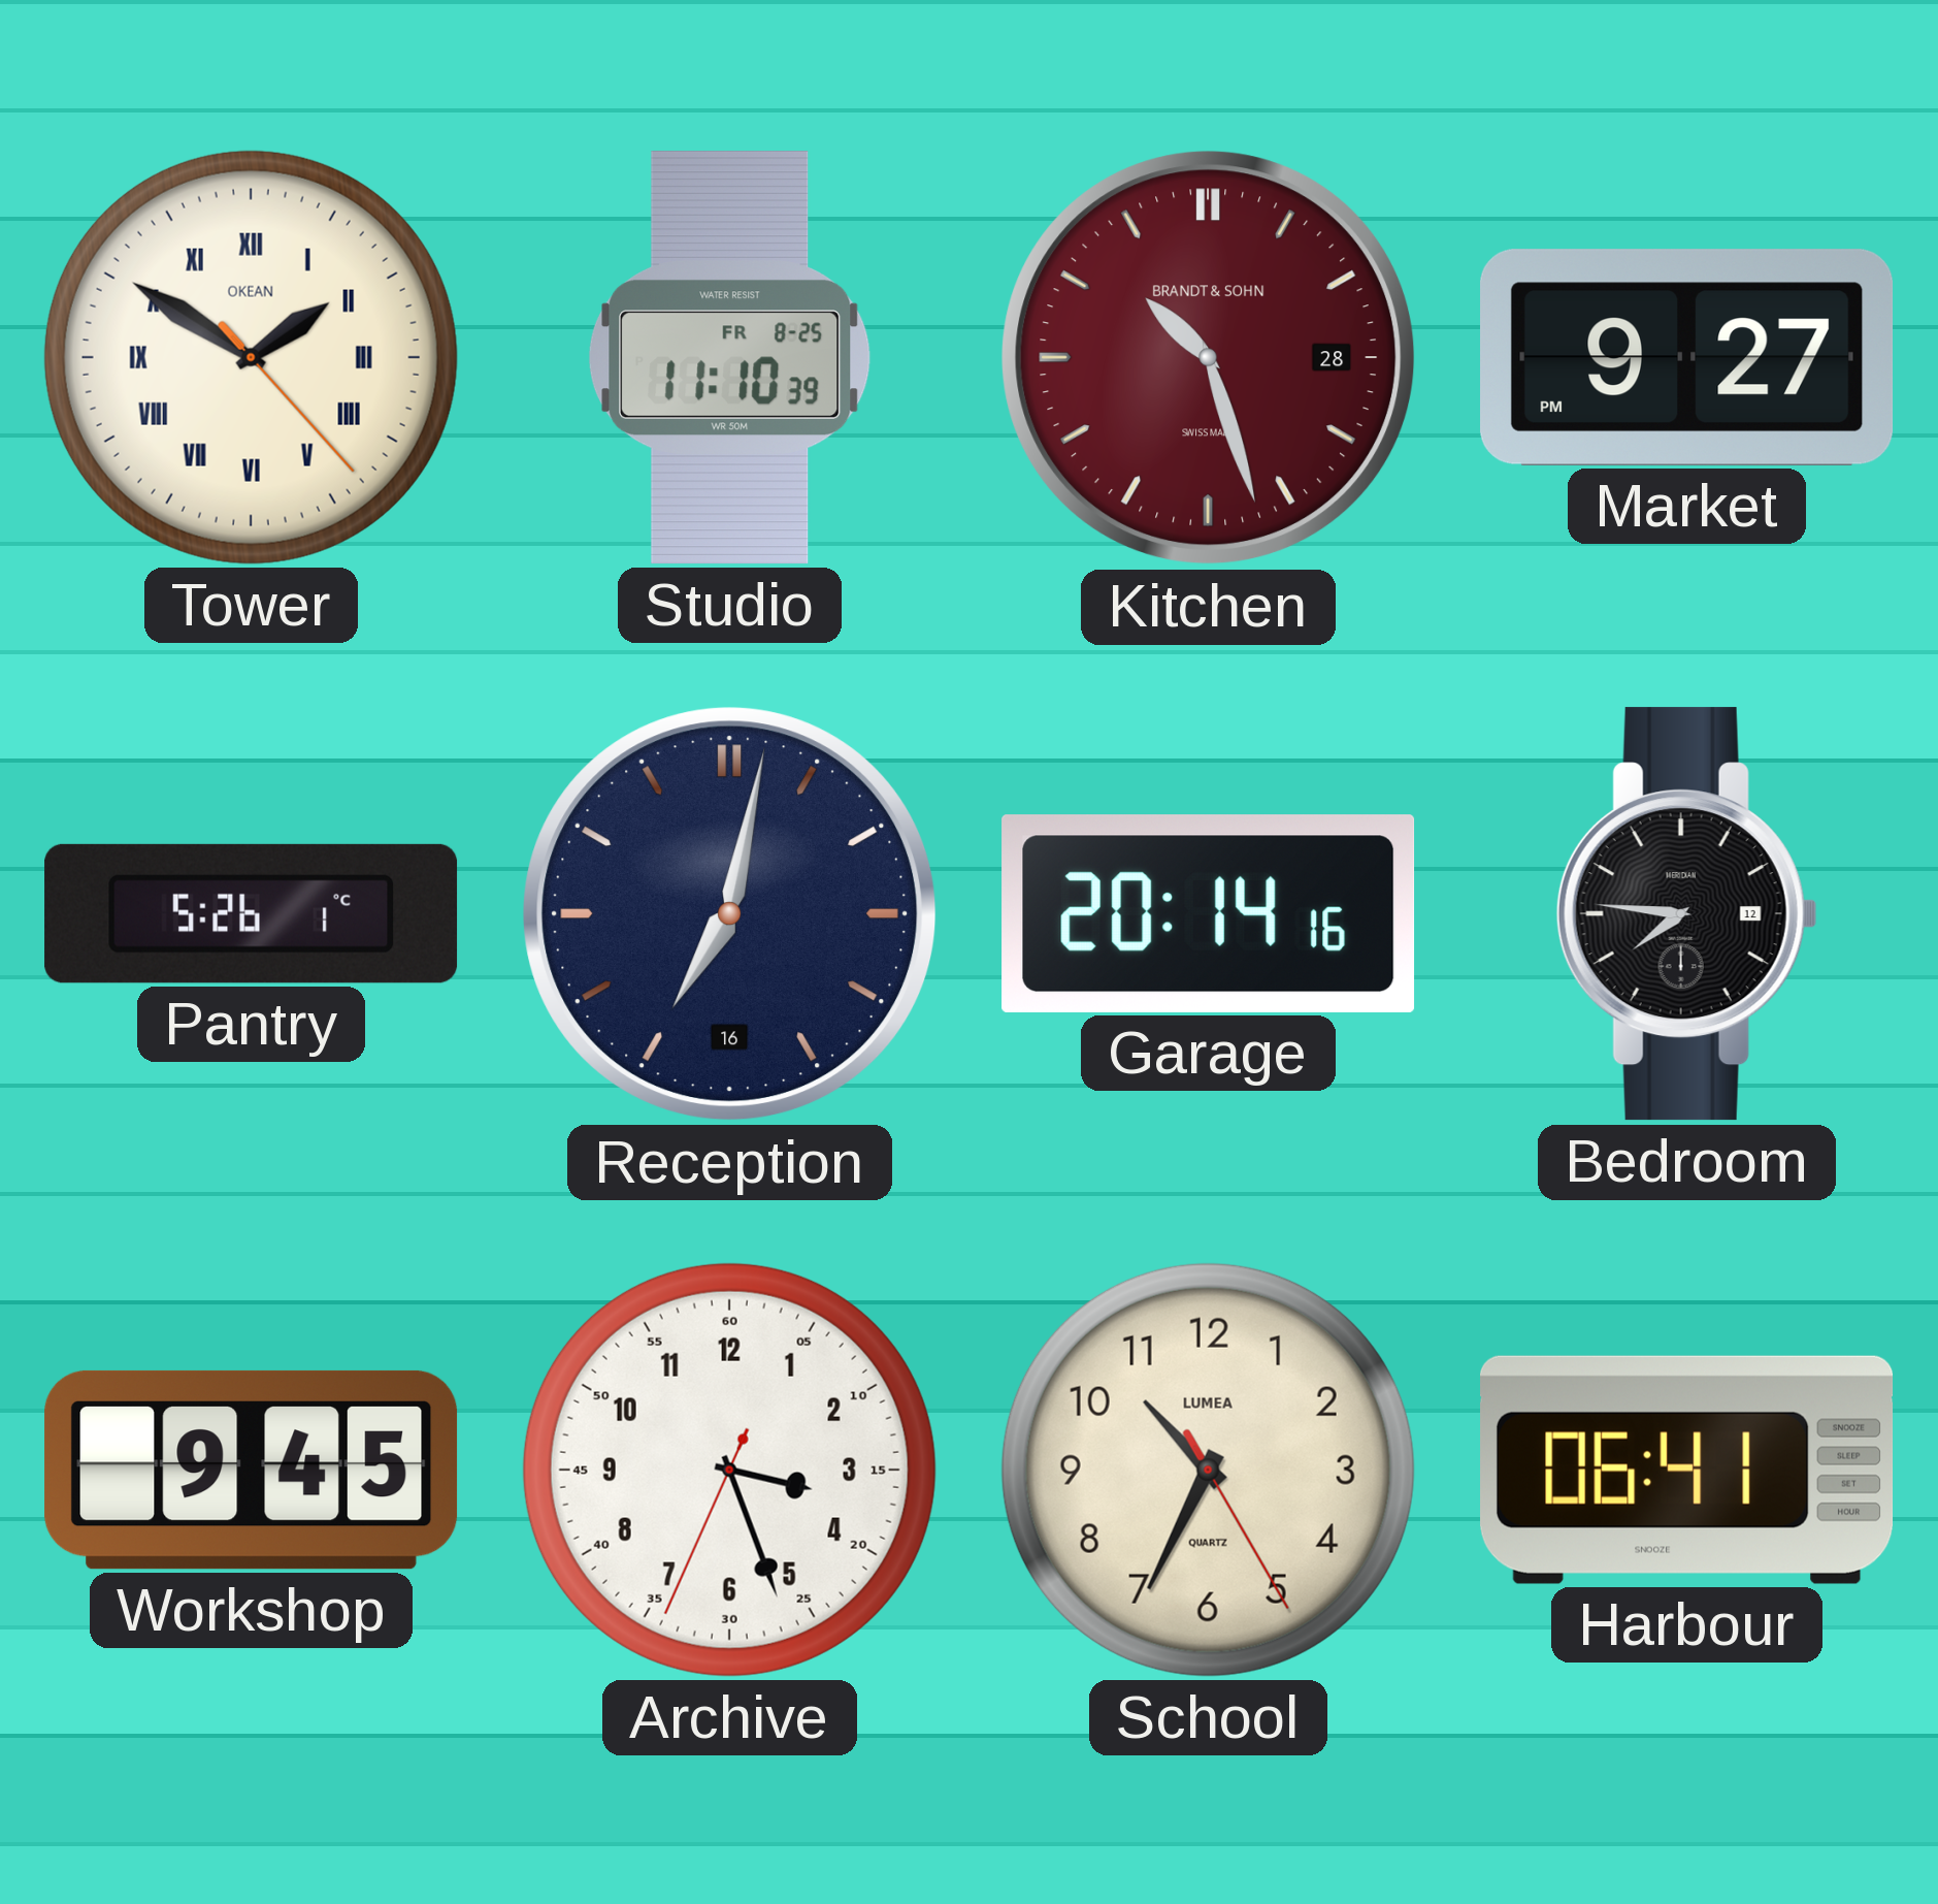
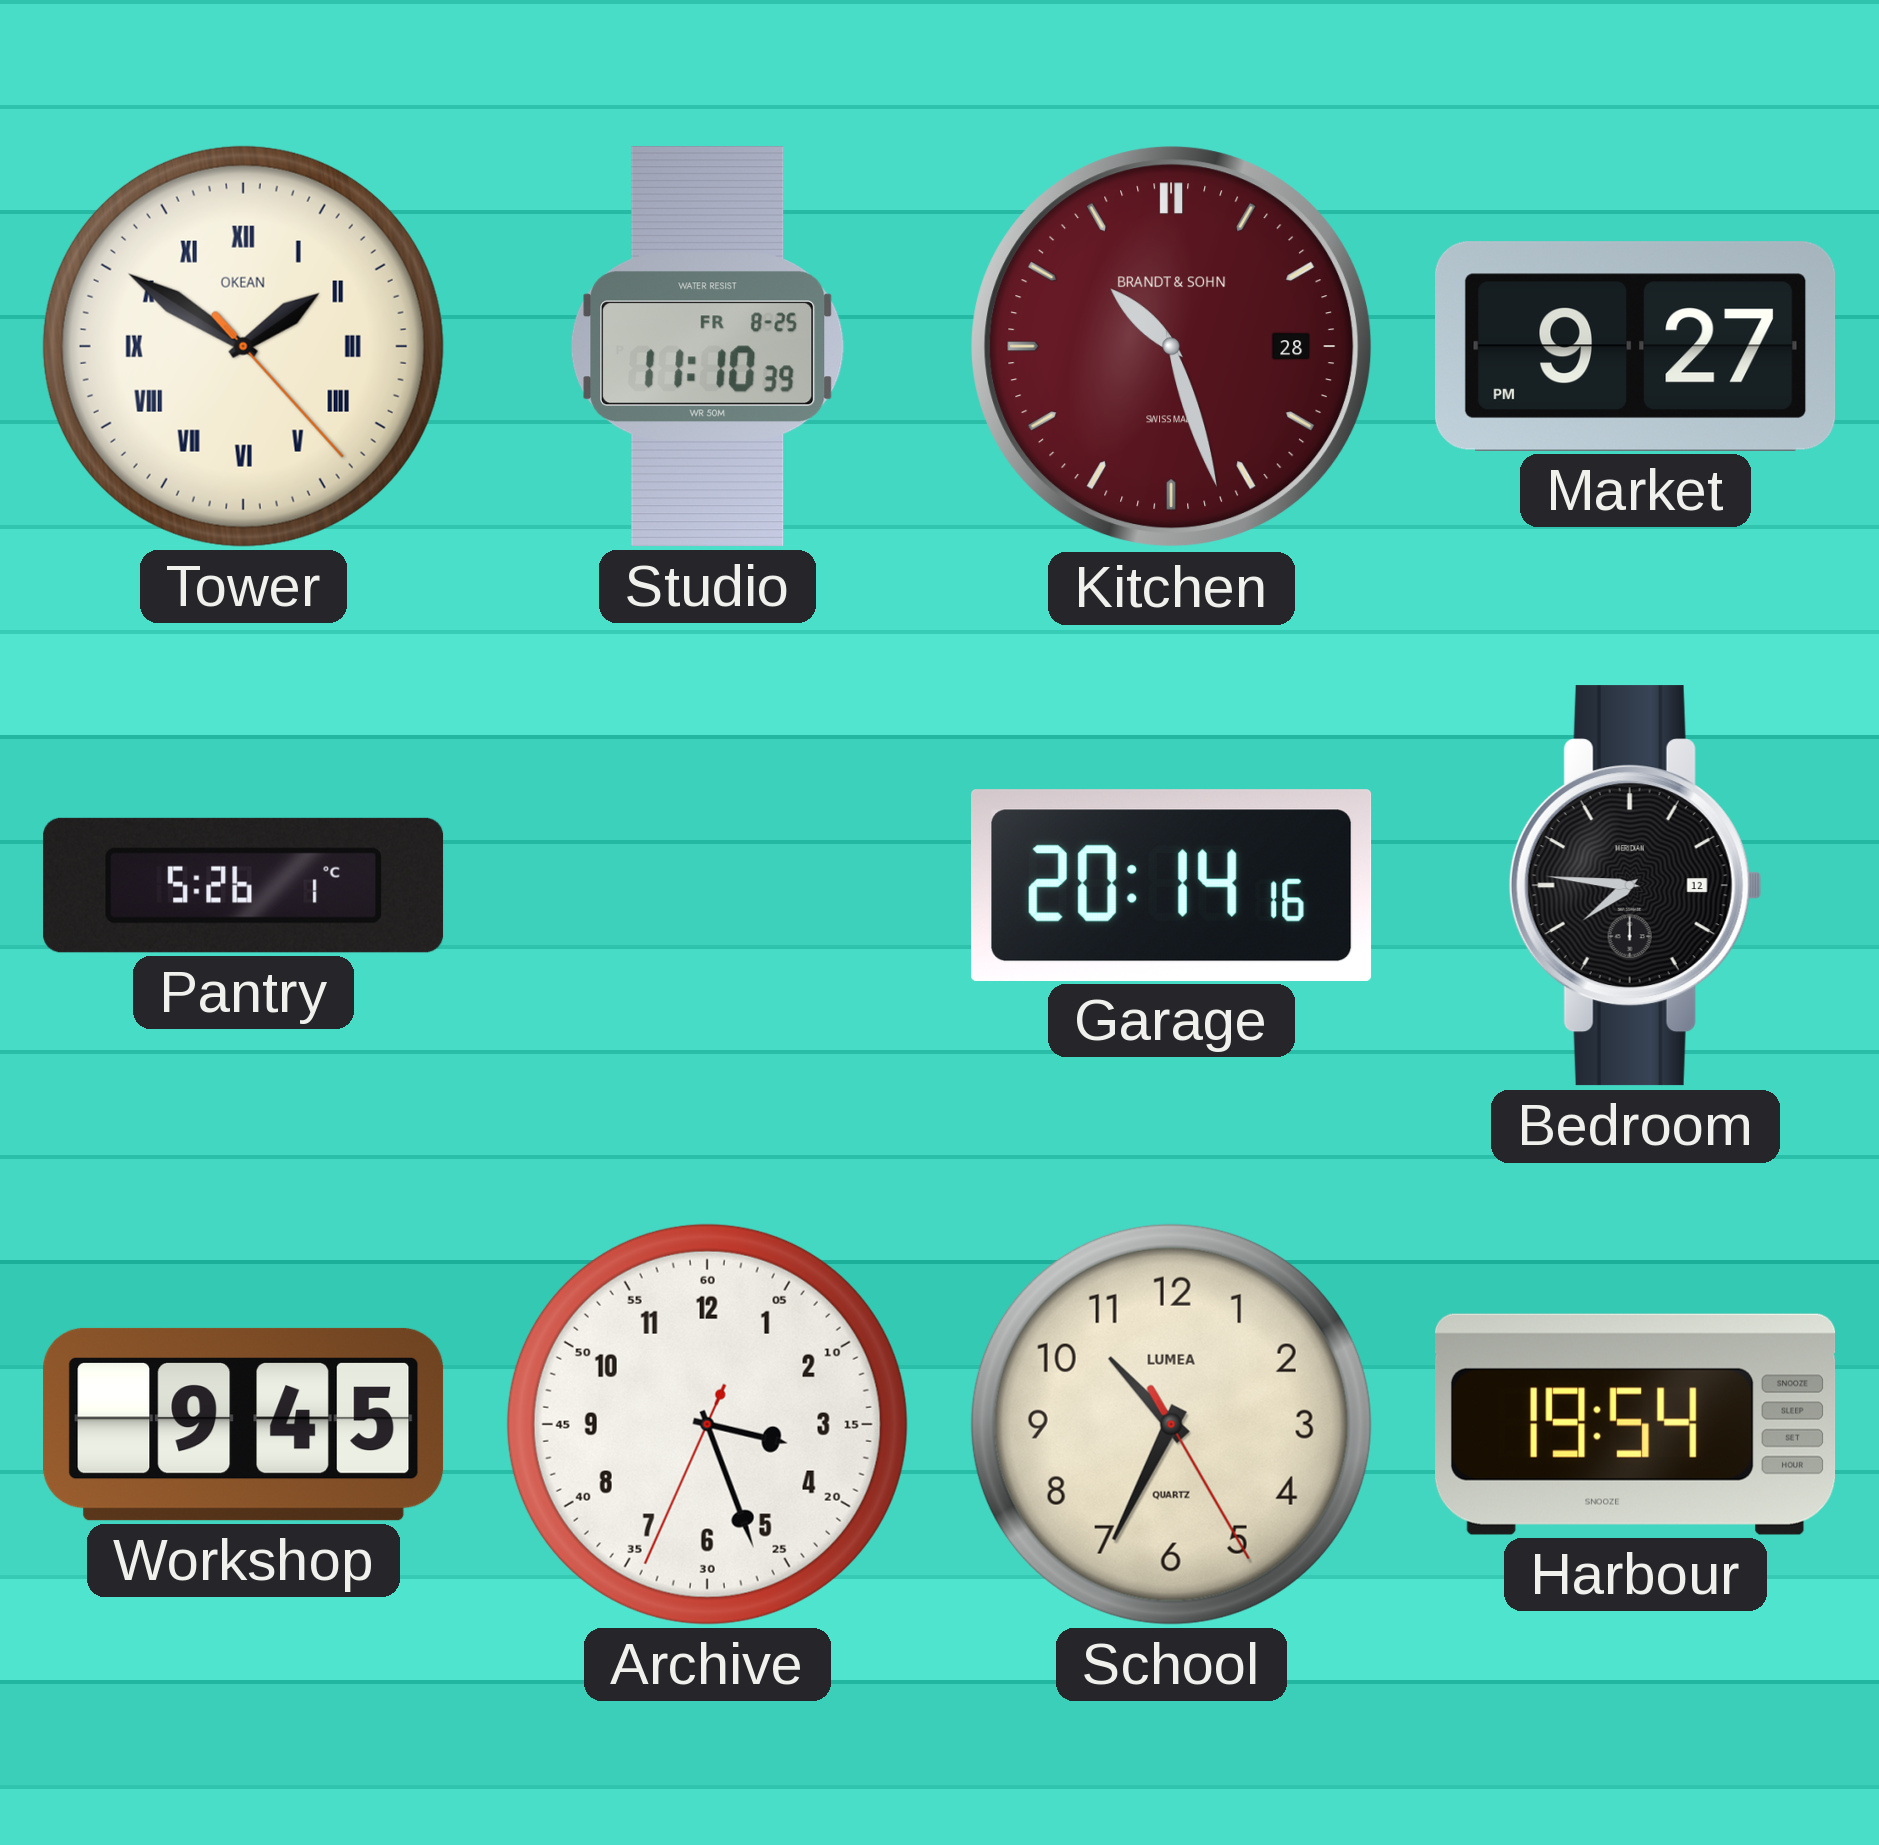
Reception: 7:02 -> none
Harbour: 06:41 -> 19:54
